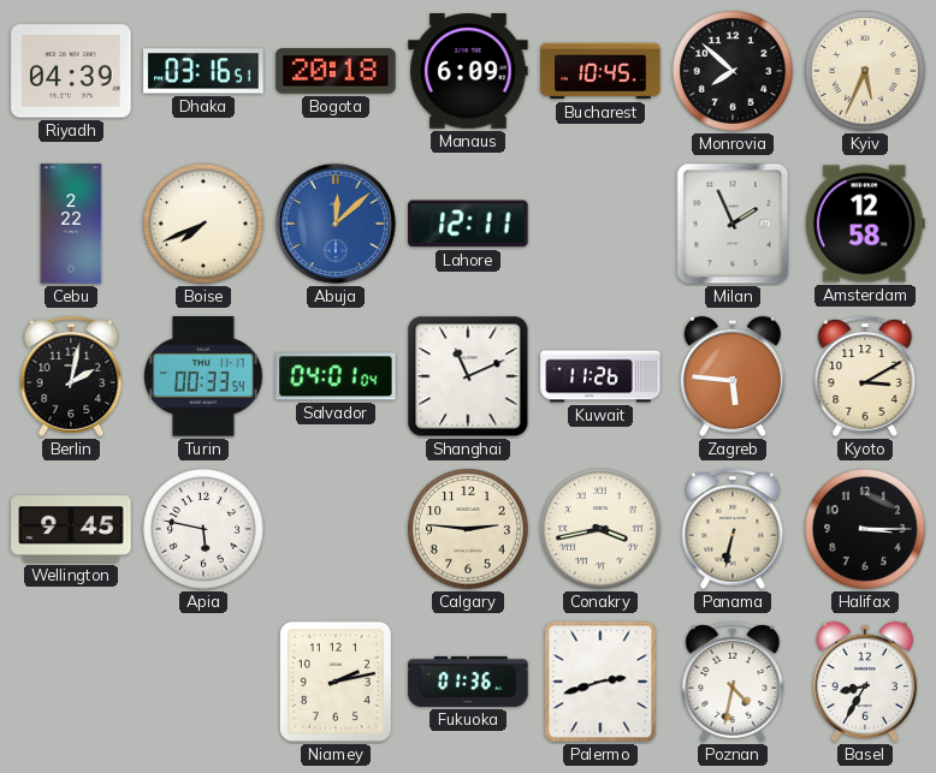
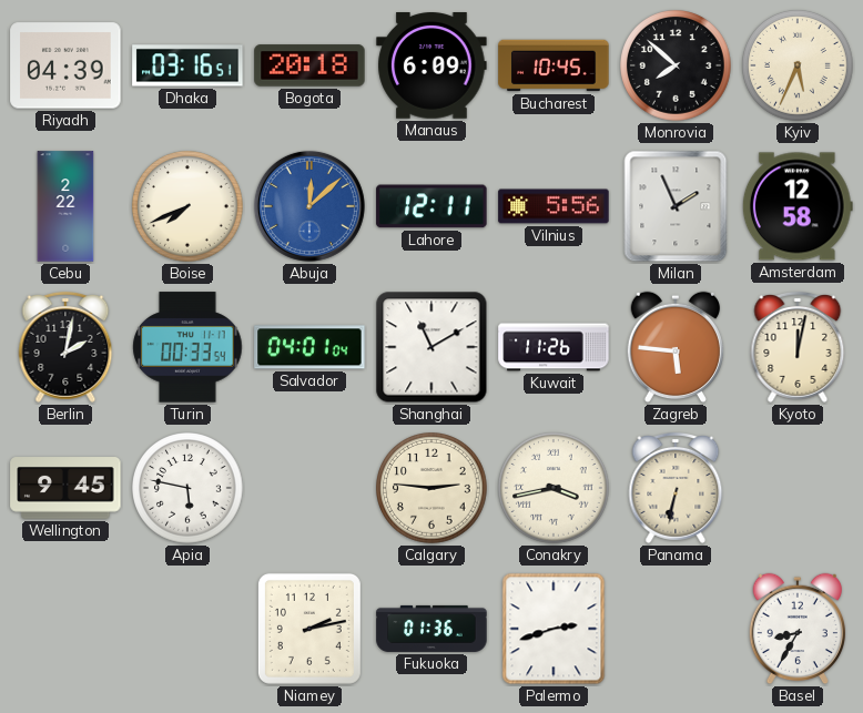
Vilnius: none -> 5:56
Shanghai: 11:11 -> 11:10
Kyoto: 3:10 -> 12:02
Halifax: 3:15 -> none
Poznan: 4:32 -> none
